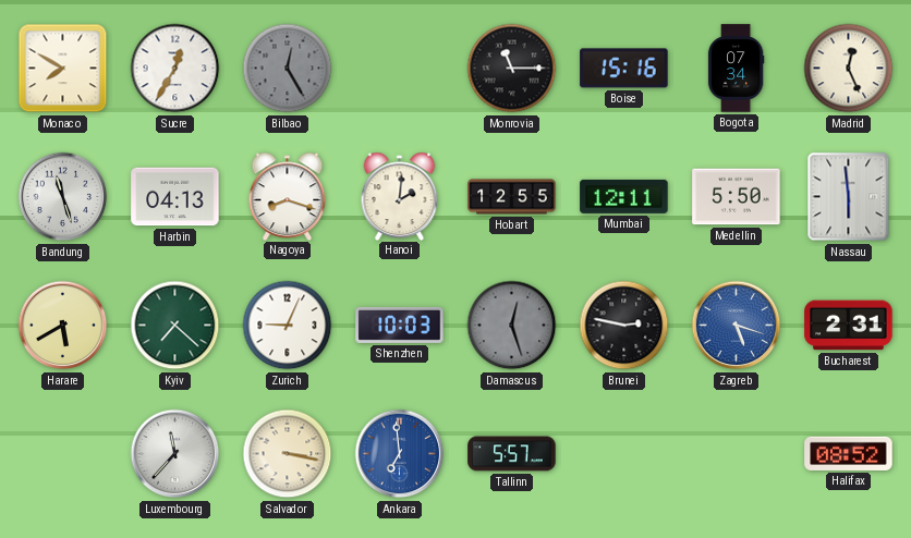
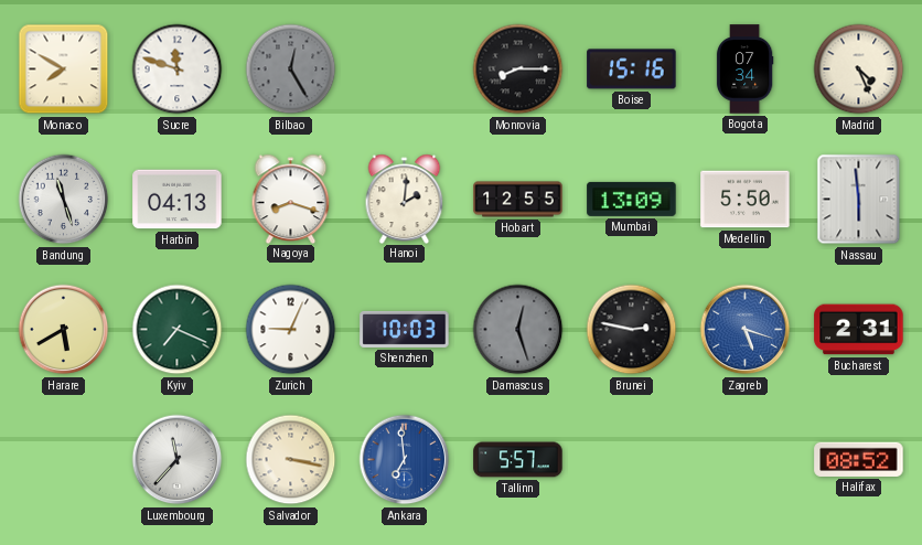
Sucre: 12:35 -> 11:48
Monrovia: 11:15 -> 8:15
Madrid: 12:26 -> 4:26
Mumbai: 12:11 -> 13:09
Kyiv: 7:22 -> 7:19
